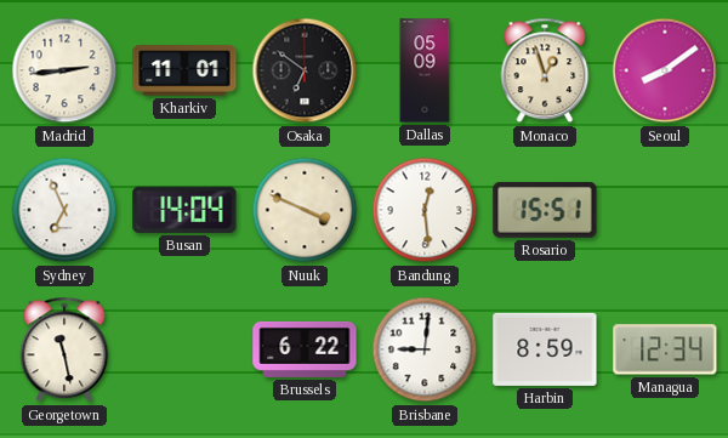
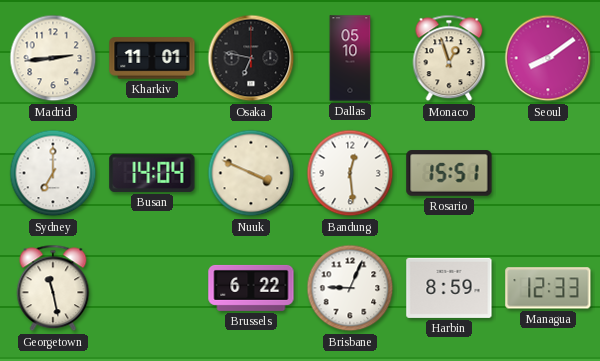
Osaka: 6:51 -> 6:47
Dallas: 05:09 -> 05:10
Sydney: 6:56 -> 7:00
Brisbane: 9:01 -> 9:04
Managua: 12:34 -> 12:33
